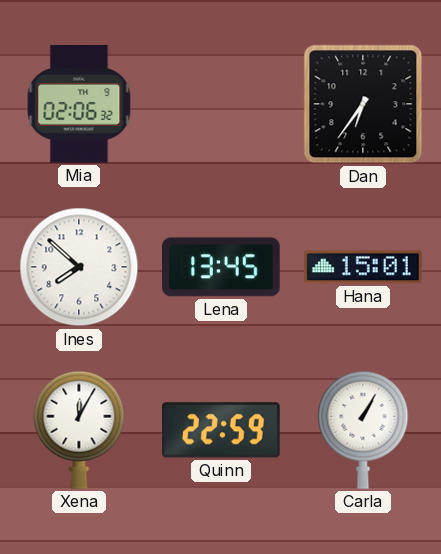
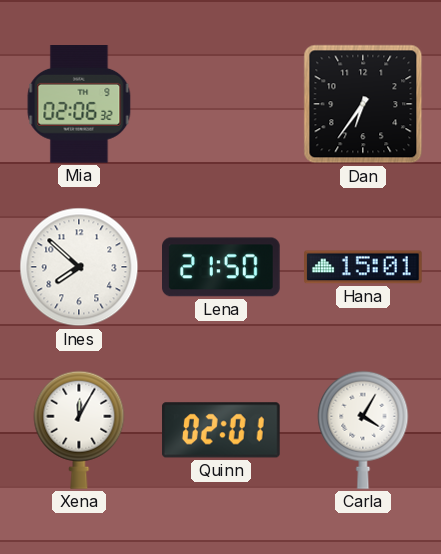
Lena: 13:45 -> 21:50
Quinn: 22:59 -> 02:01
Carla: 1:05 -> 4:05
